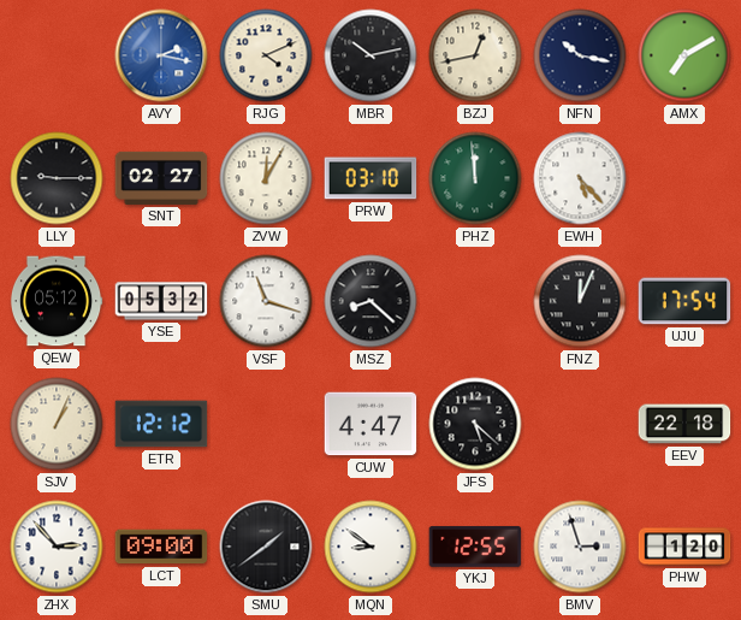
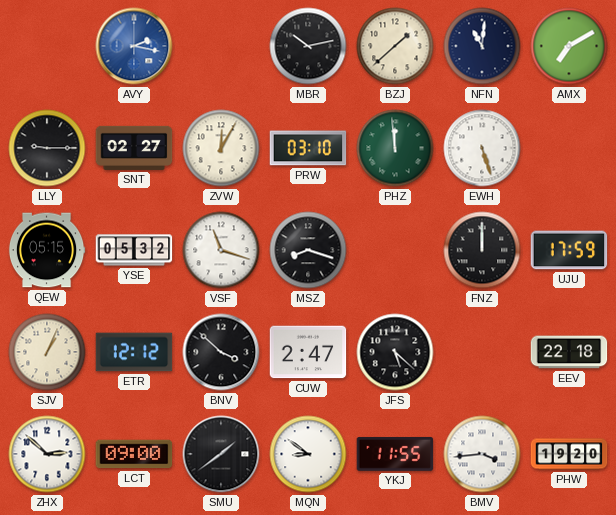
RJG: 4:11 -> none
BZJ: 12:43 -> 1:38
NFN: 10:17 -> 11:01
EWH: 5:23 -> 5:27
QEW: 05:12 -> 05:15
MSZ: 8:22 -> 8:18
FNZ: 12:04 -> 12:00
UJU: 17:54 -> 17:59
BNV: none -> 3:52
CUW: 4:47 -> 2:47
ZHX: 2:53 -> 2:52
YKJ: 12:55 -> 11:55
BMV: 2:57 -> 3:44
PHW: 1:20 -> 19:20
